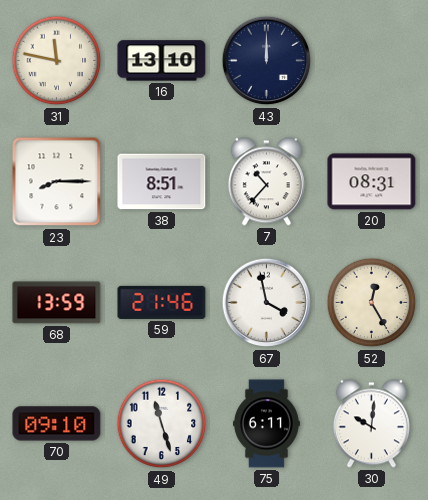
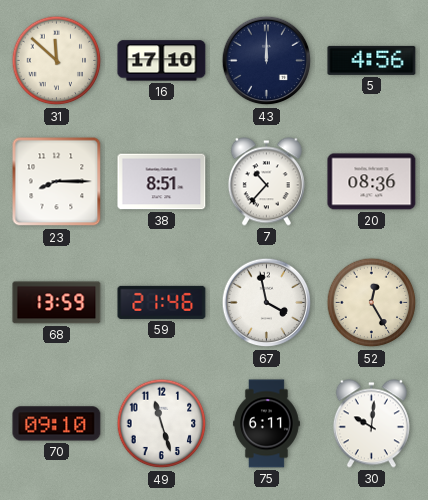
31: 11:47 -> 11:52
16: 13:10 -> 17:10
5: none -> 4:56
20: 08:31 -> 08:36
